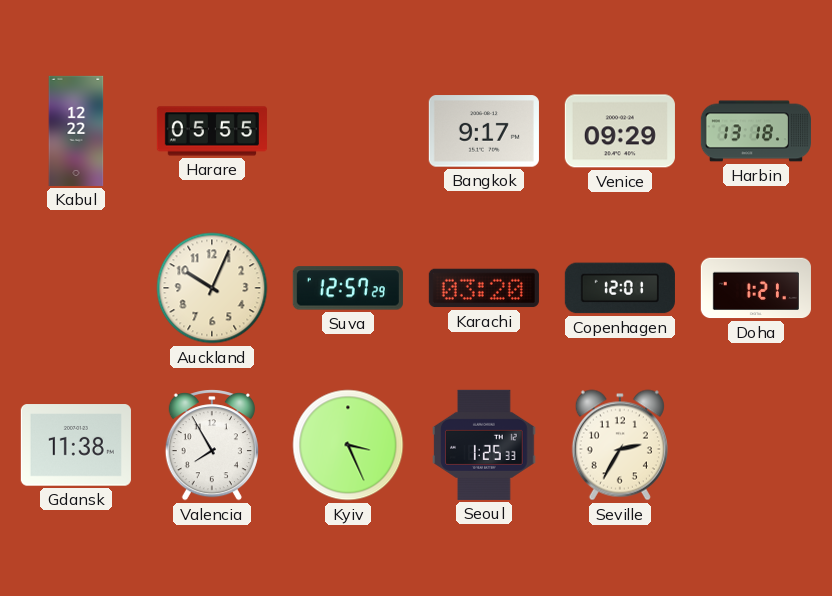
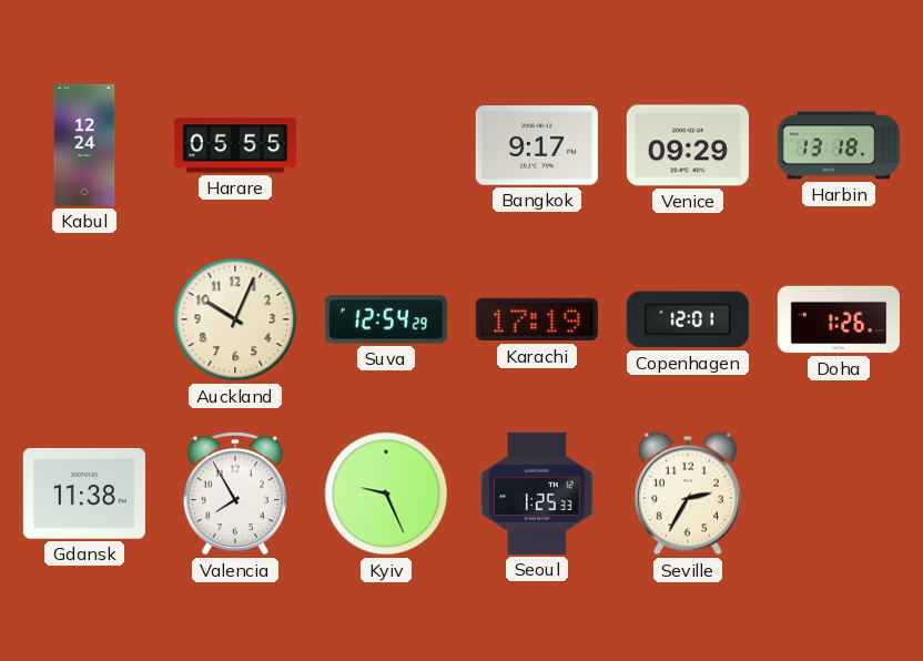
Kabul: 12:22 -> 12:24
Suva: 12:57 -> 12:54
Karachi: 03:20 -> 17:19
Doha: 1:21 -> 1:26
Kyiv: 3:26 -> 9:26
